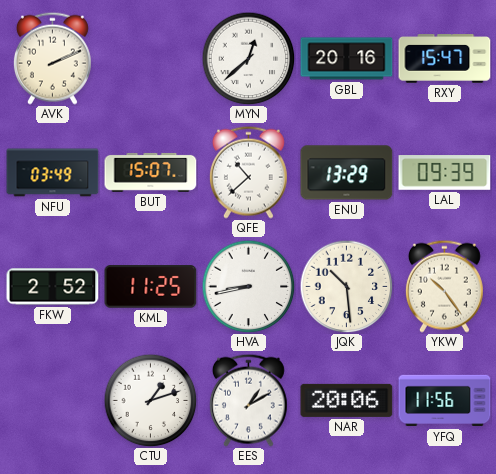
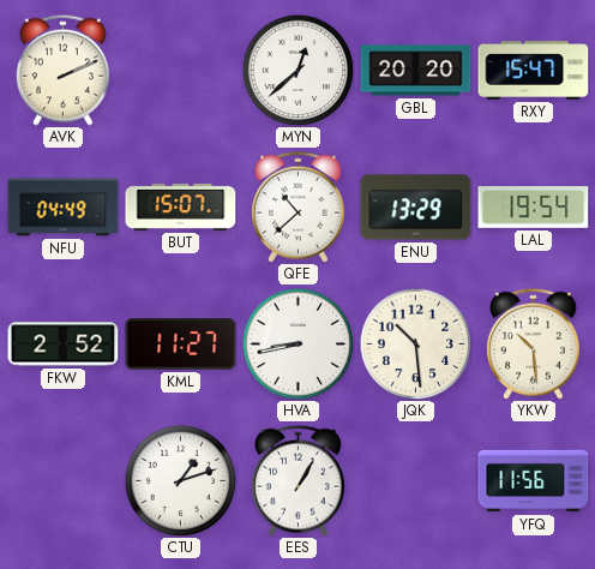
GBL: 20:16 -> 20:20
NFU: 03:49 -> 04:49
LAL: 09:39 -> 19:54
KML: 11:25 -> 11:27
YKW: 10:24 -> 10:29
EES: 1:10 -> 1:05
NAR: 20:06 -> none
